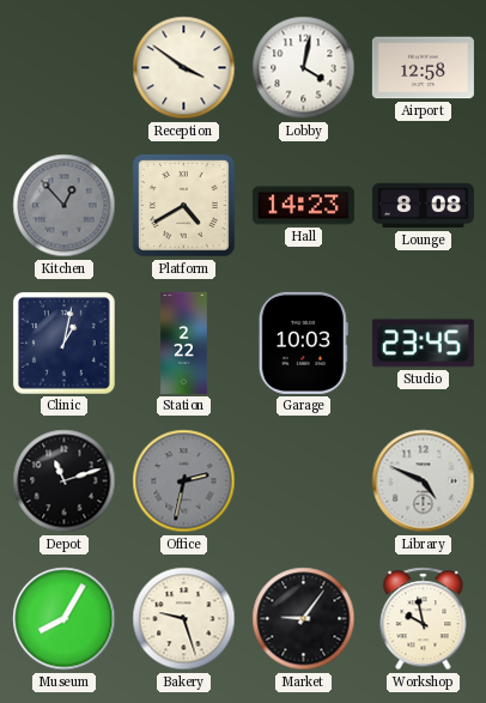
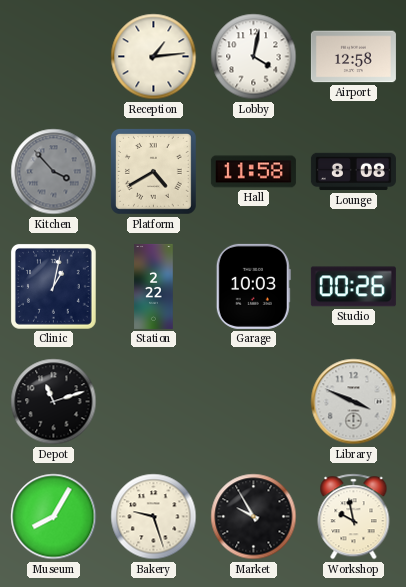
Reception: 3:51 -> 1:14
Kitchen: 12:53 -> 3:53
Hall: 14:23 -> 11:58
Studio: 23:45 -> 00:26
Office: 2:32 -> none
Library: 4:49 -> 3:49
Market: 9:06 -> 9:55
